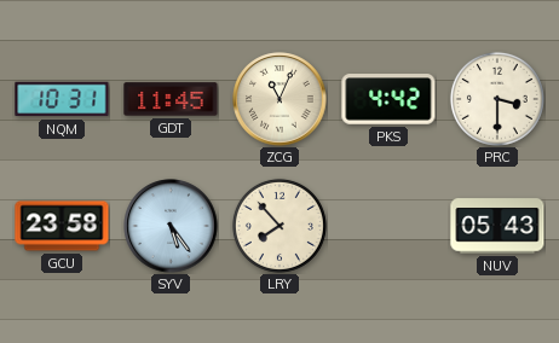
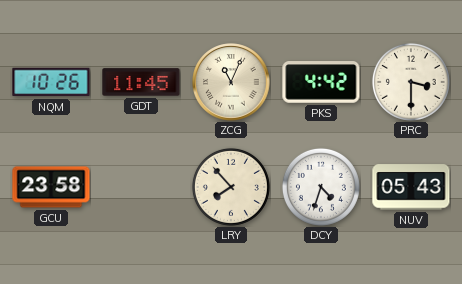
NQM: 10:31 -> 10:26
SYV: 5:24 -> none
DCY: none -> 4:33
